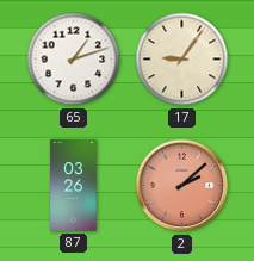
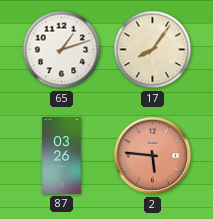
17: 9:06 -> 8:06
2: 2:08 -> 5:46
